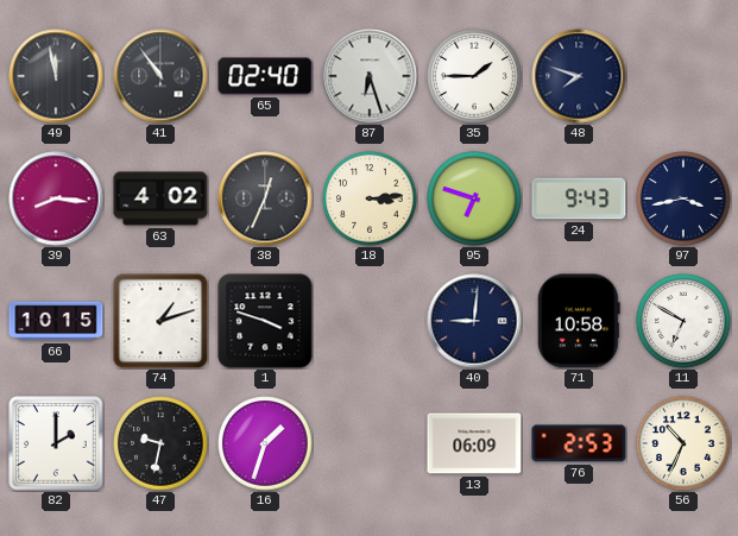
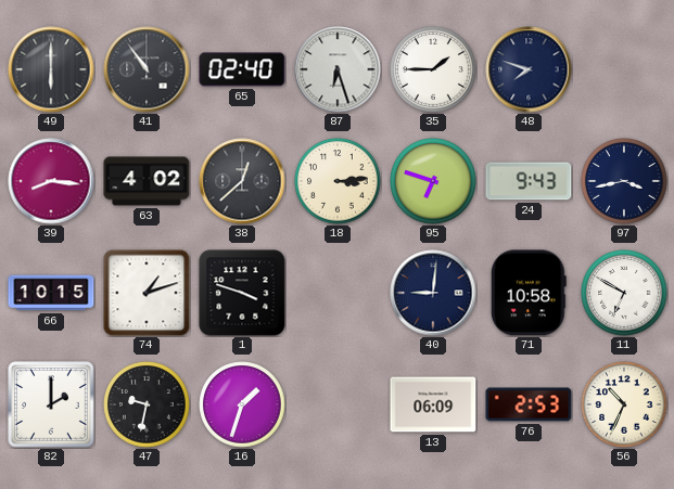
49: 11:58 -> 6:00
38: 12:34 -> 12:38
